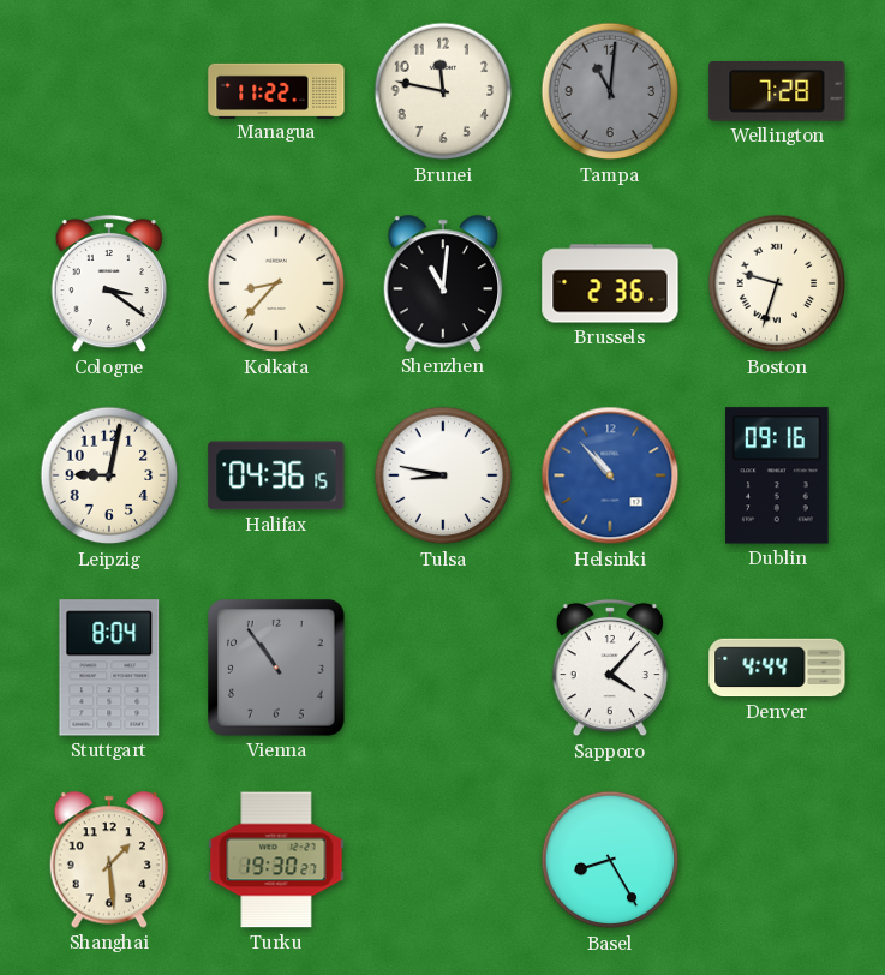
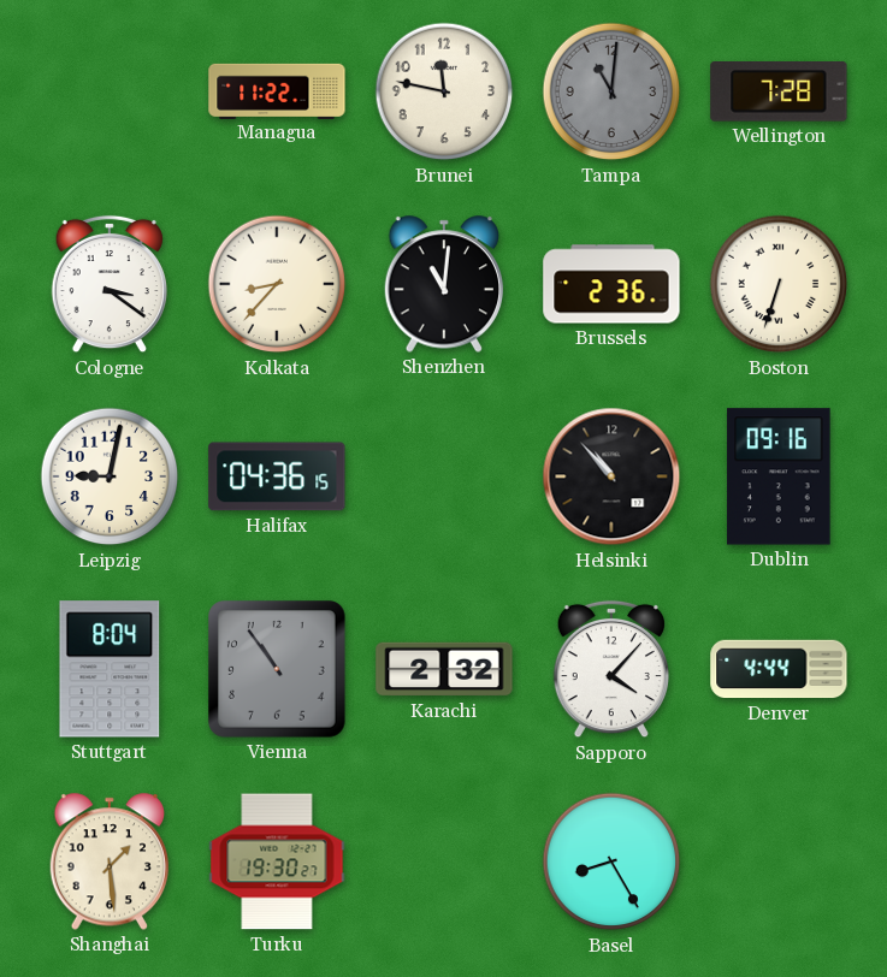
Boston: 9:33 -> 6:33
Tulsa: 8:47 -> none
Helsinki dial: blue -> black
Karachi: none -> 2:32
